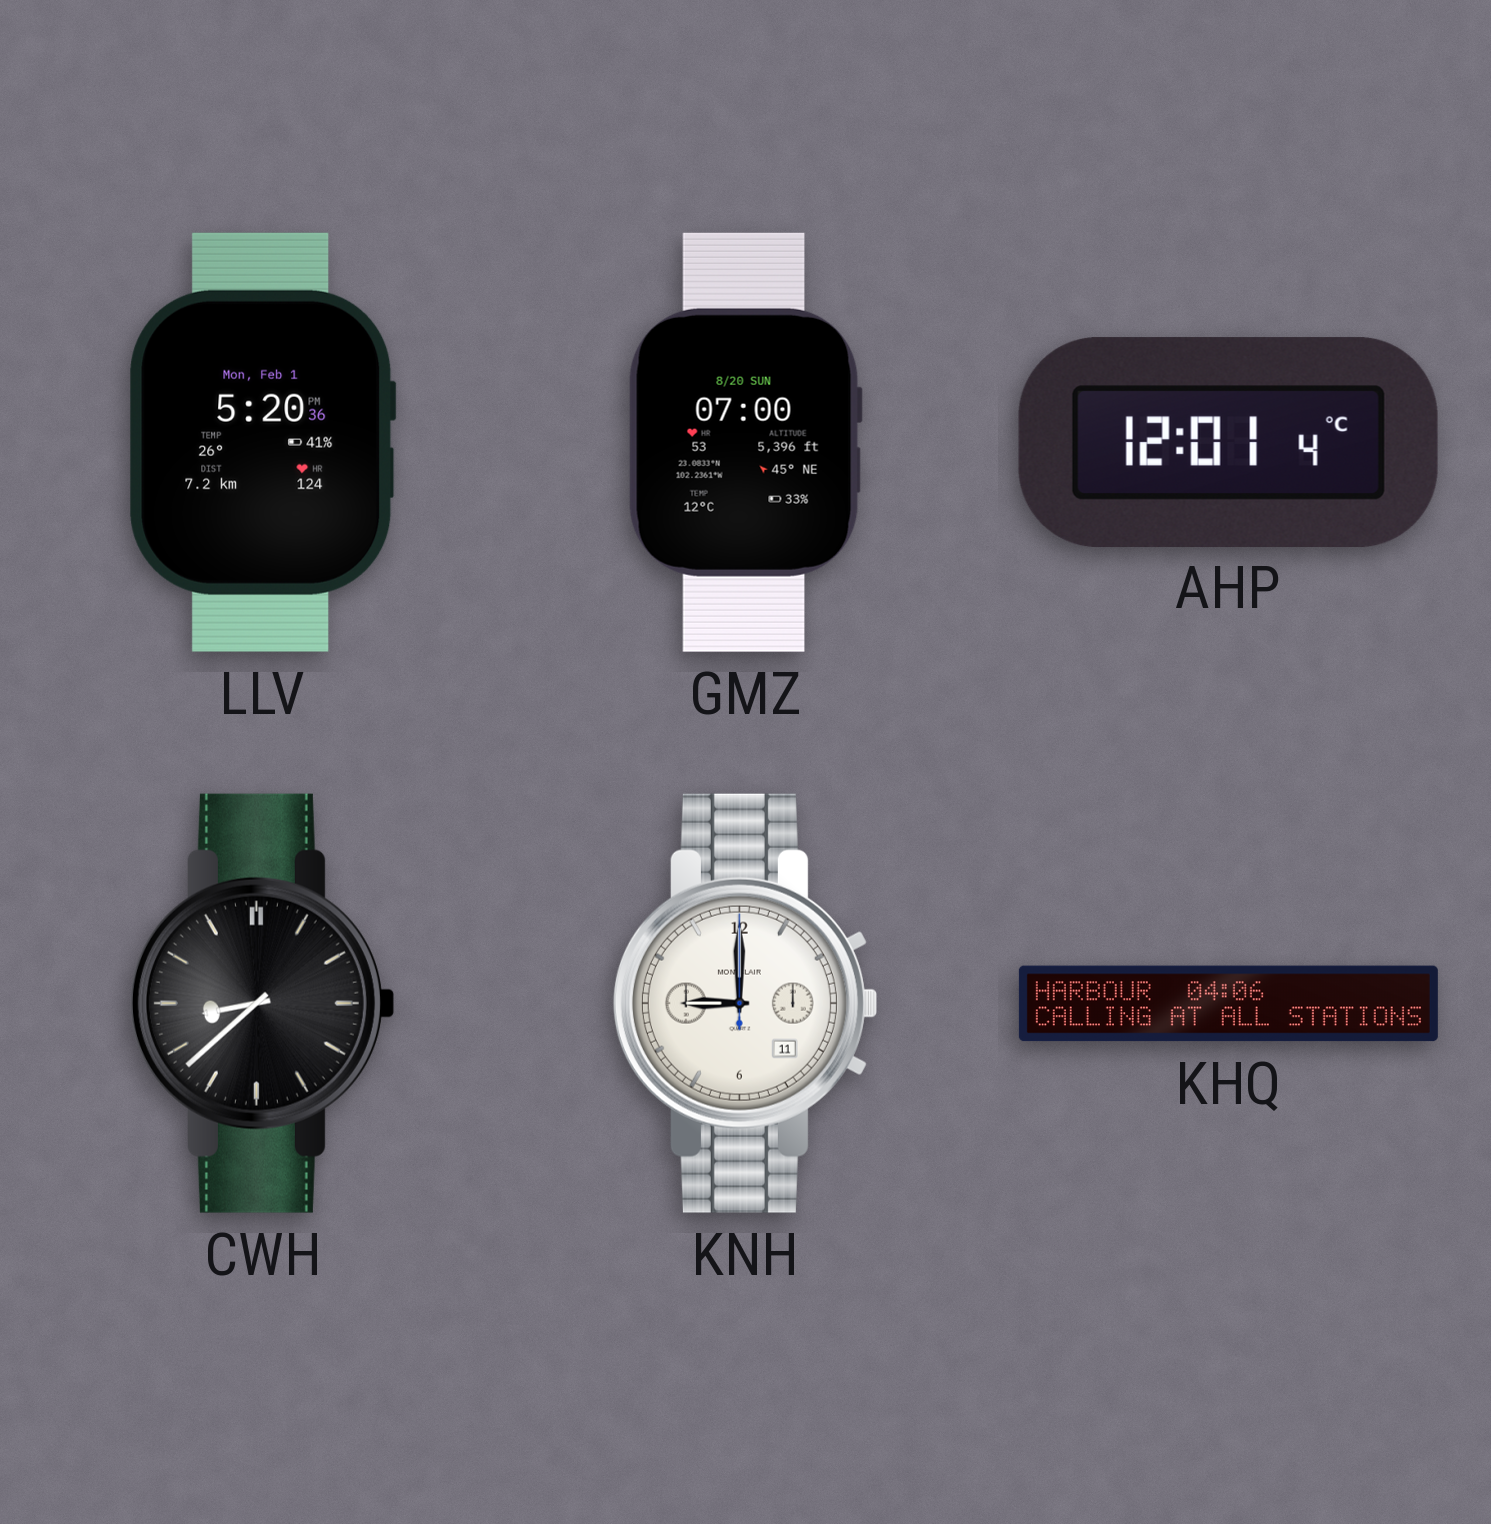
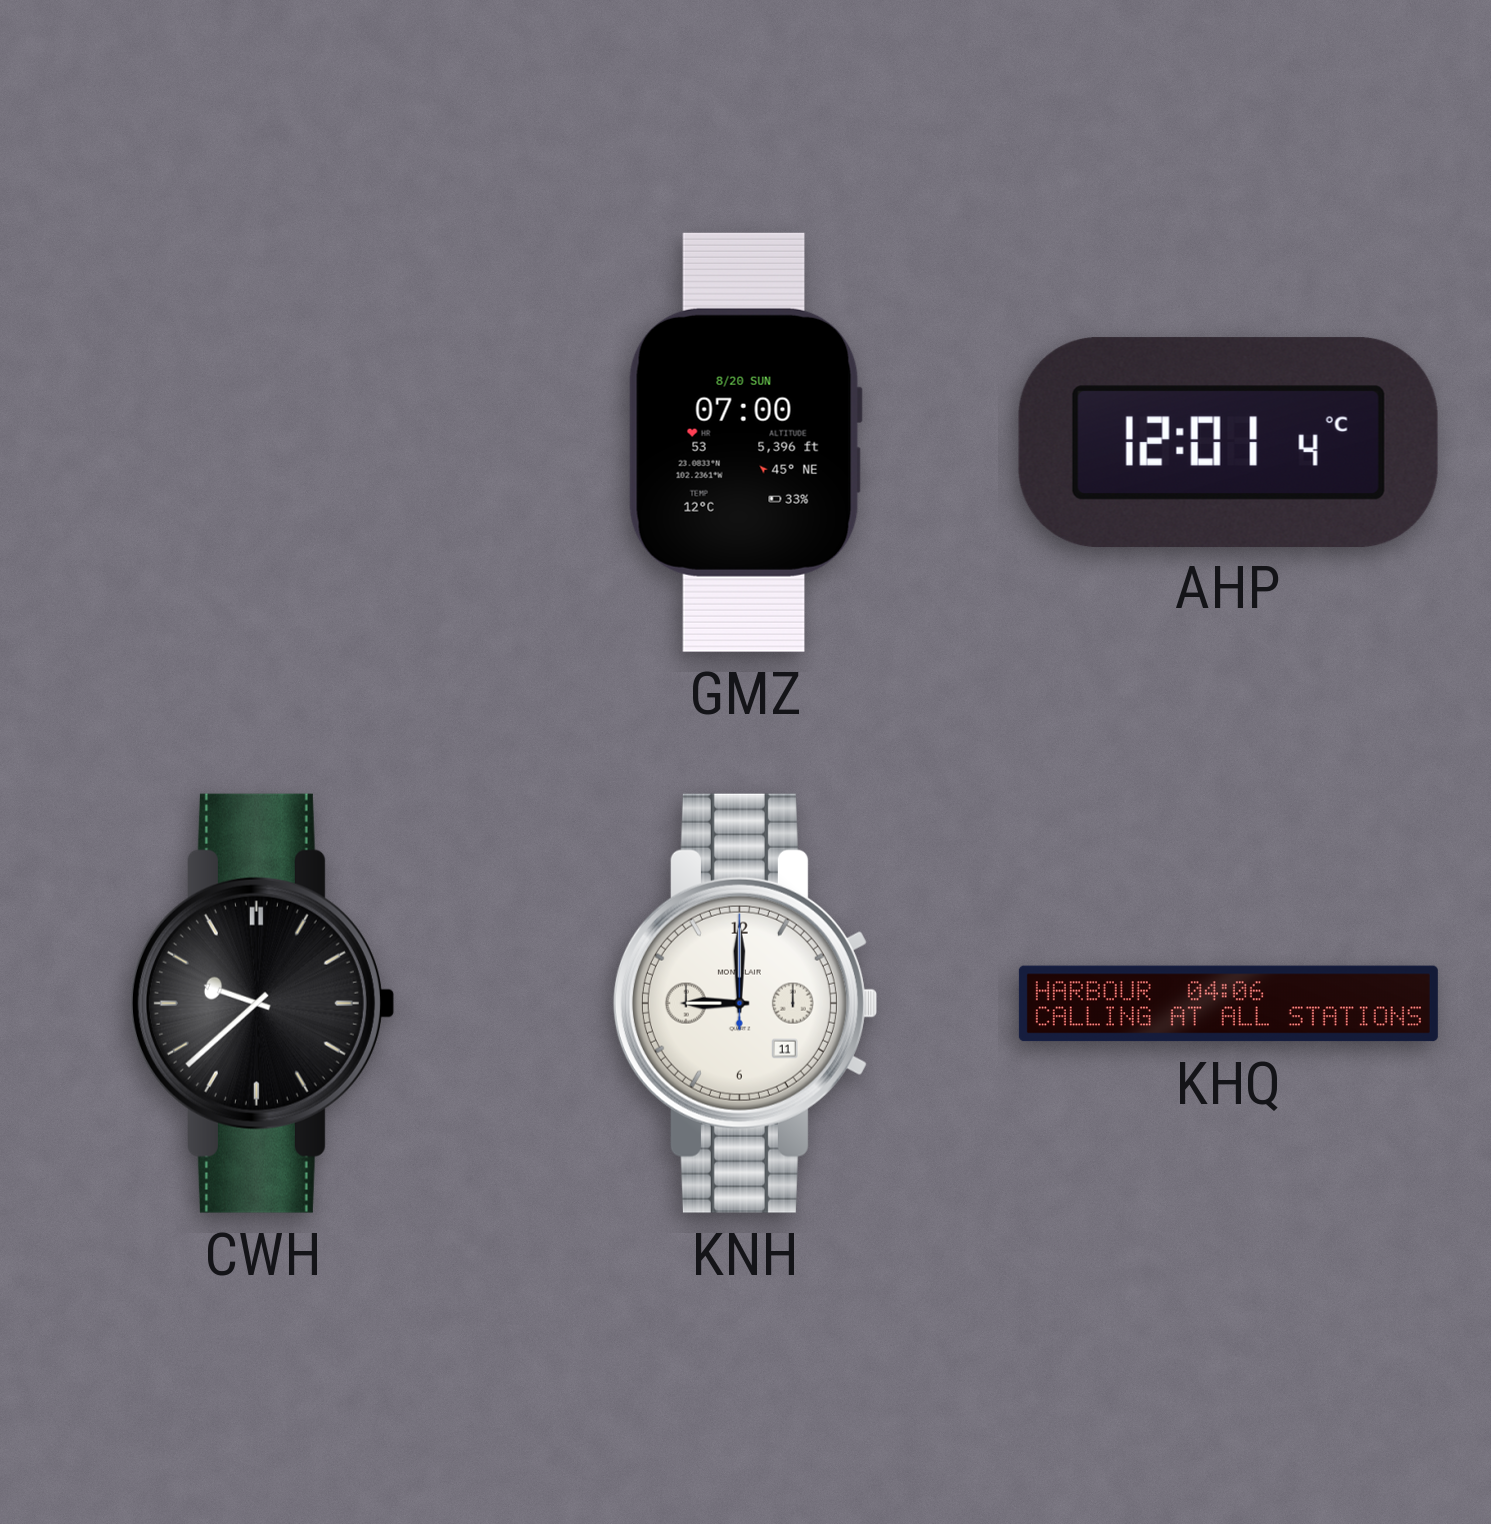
LLV: 5:20 -> none
CWH: 8:38 -> 9:38
